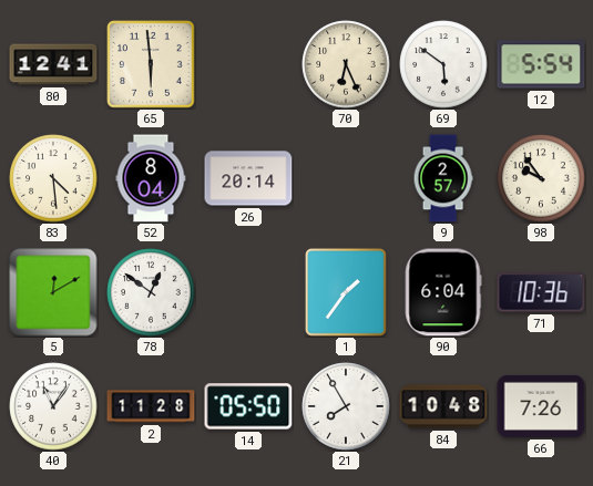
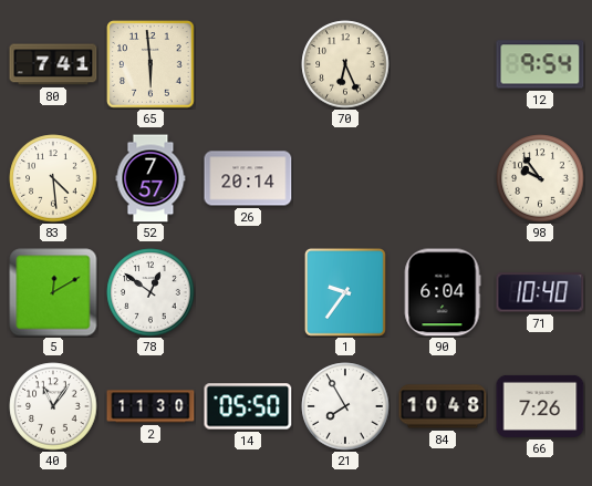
80: 12:41 -> 7:41
69: 5:51 -> none
12: 5:54 -> 9:54
52: 8:04 -> 7:57
9: 2:57 -> none
1: 1:36 -> 9:36
71: 10:36 -> 10:40
2: 11:28 -> 11:30
